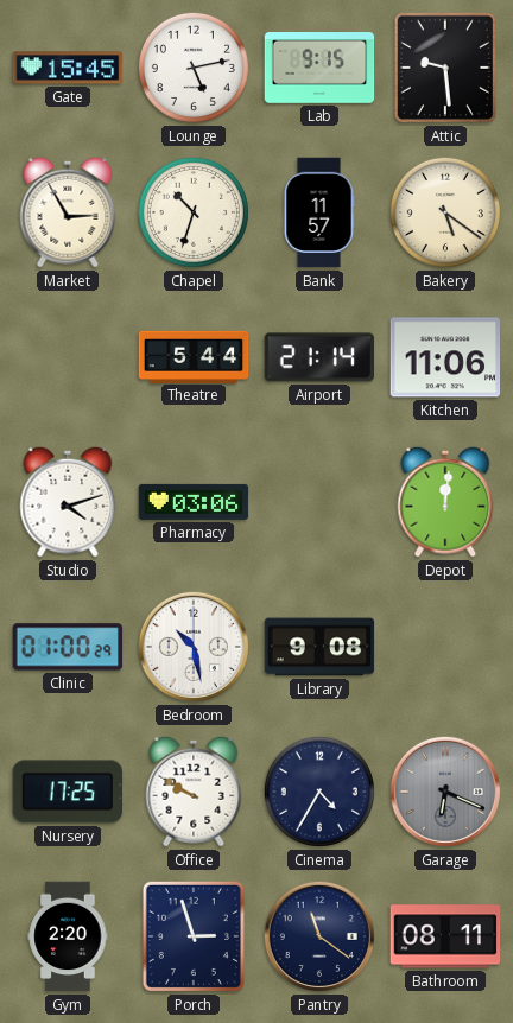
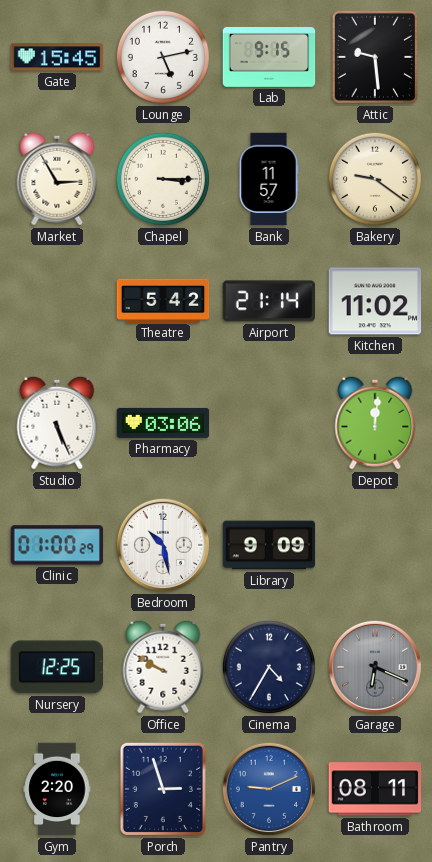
Chapel: 10:33 -> 3:15
Bakery: 5:21 -> 9:21
Theatre: 5:44 -> 5:42
Kitchen: 11:06 -> 11:02
Studio: 4:12 -> 5:26
Library: 9:08 -> 9:09
Nursery: 17:25 -> 12:25
Pantry: 11:21 -> 9:11
Pantry dial: navy -> blue
